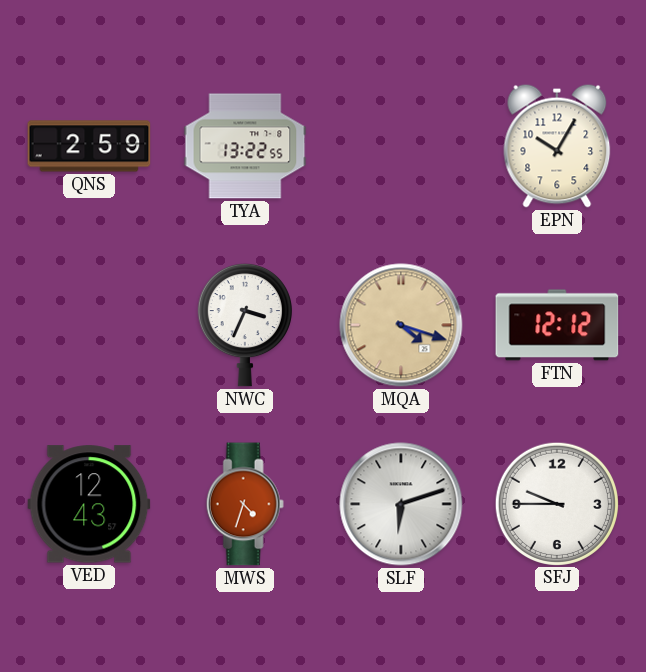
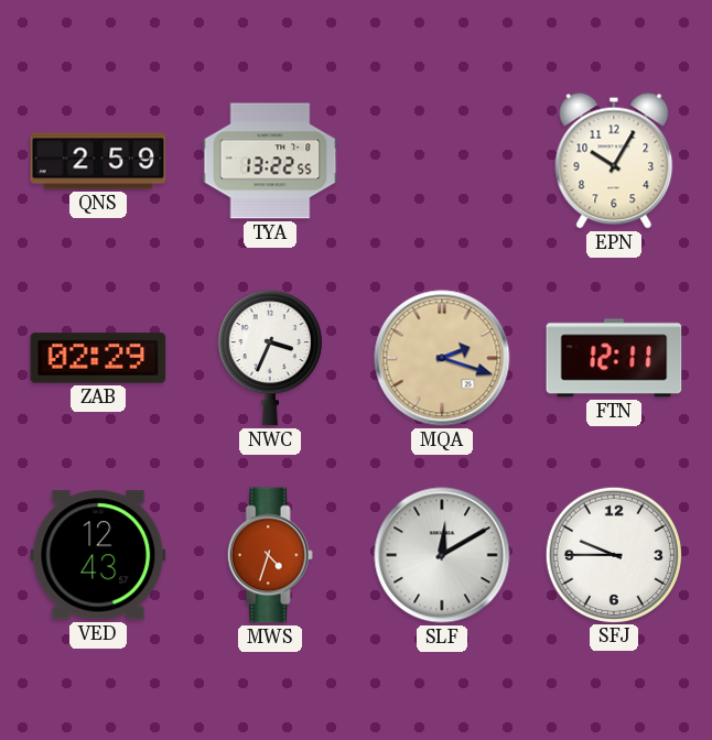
ZAB: none -> 02:29
MQA: 4:18 -> 2:18
FTN: 12:12 -> 12:11
SLF: 6:12 -> 12:10
